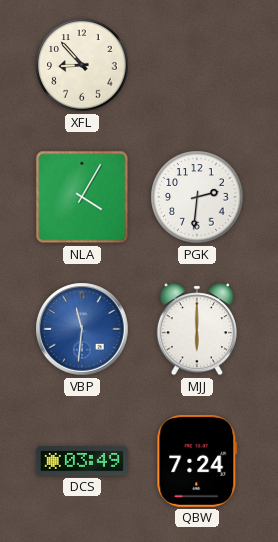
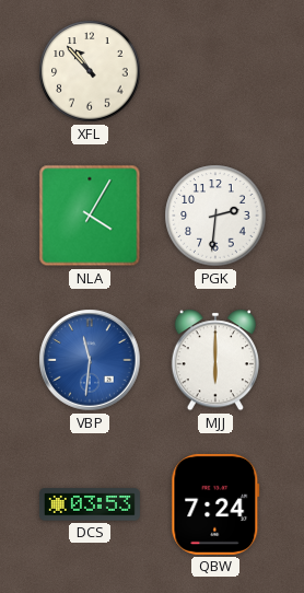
XFL: 8:53 -> 10:53
DCS: 03:49 -> 03:53
